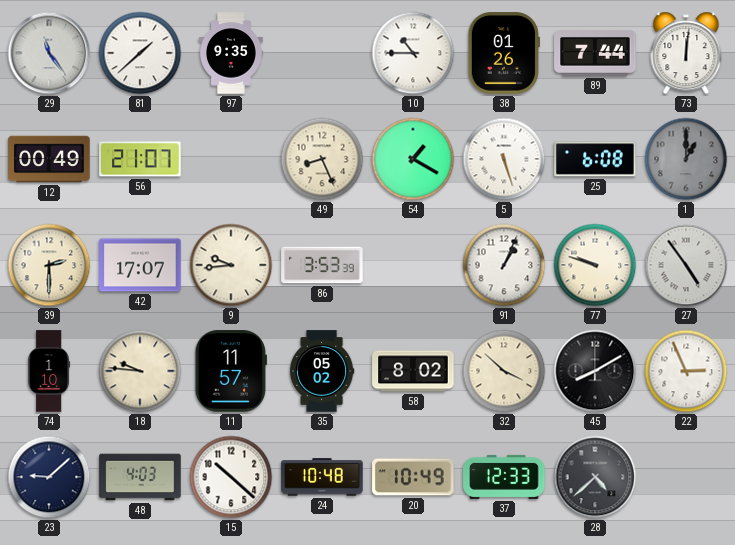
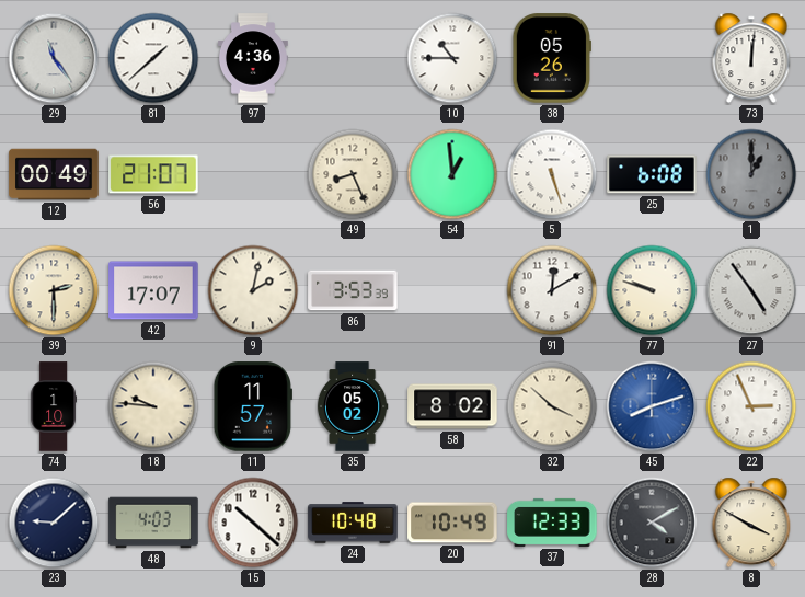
97: 9:35 -> 4:36
38: 01:26 -> 05:26
89: 7:44 -> none
54: 1:20 -> 12:59
9: 9:44 -> 2:02
91: 1:04 -> 12:10
45: 8:10 -> 8:12
45 dial: black -> blue
28: 4:38 -> 4:10
8: none -> 3:50
